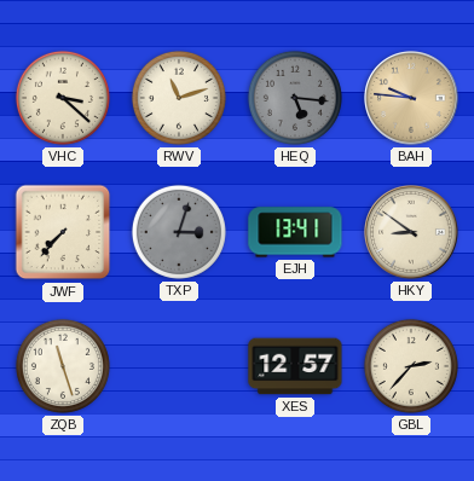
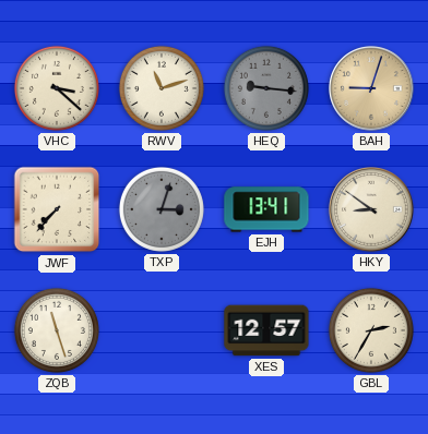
HEQ: 5:16 -> 9:16
BAH: 9:46 -> 9:03
GBL: 2:37 -> 2:35
